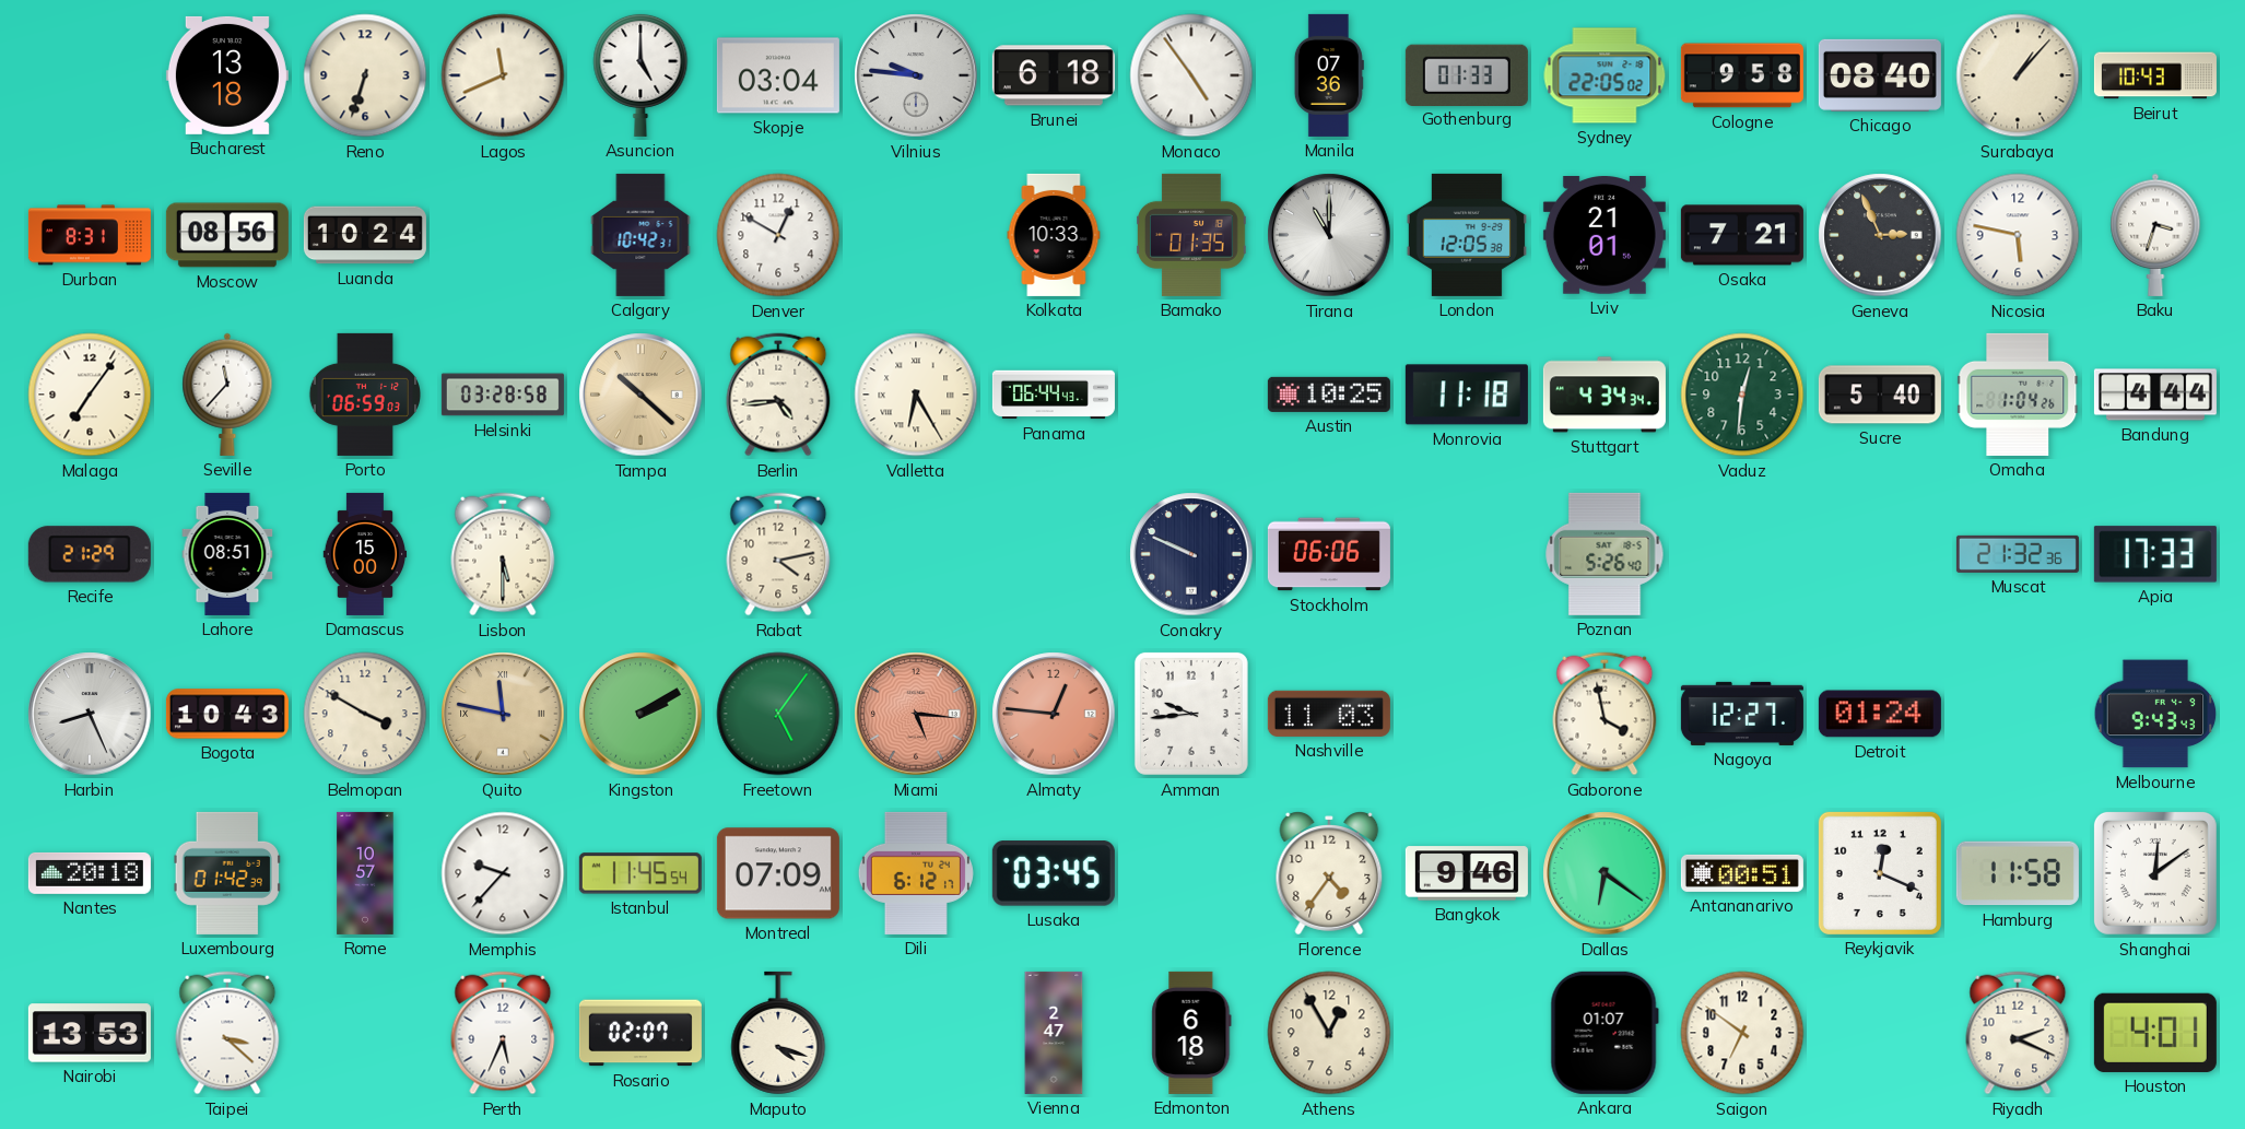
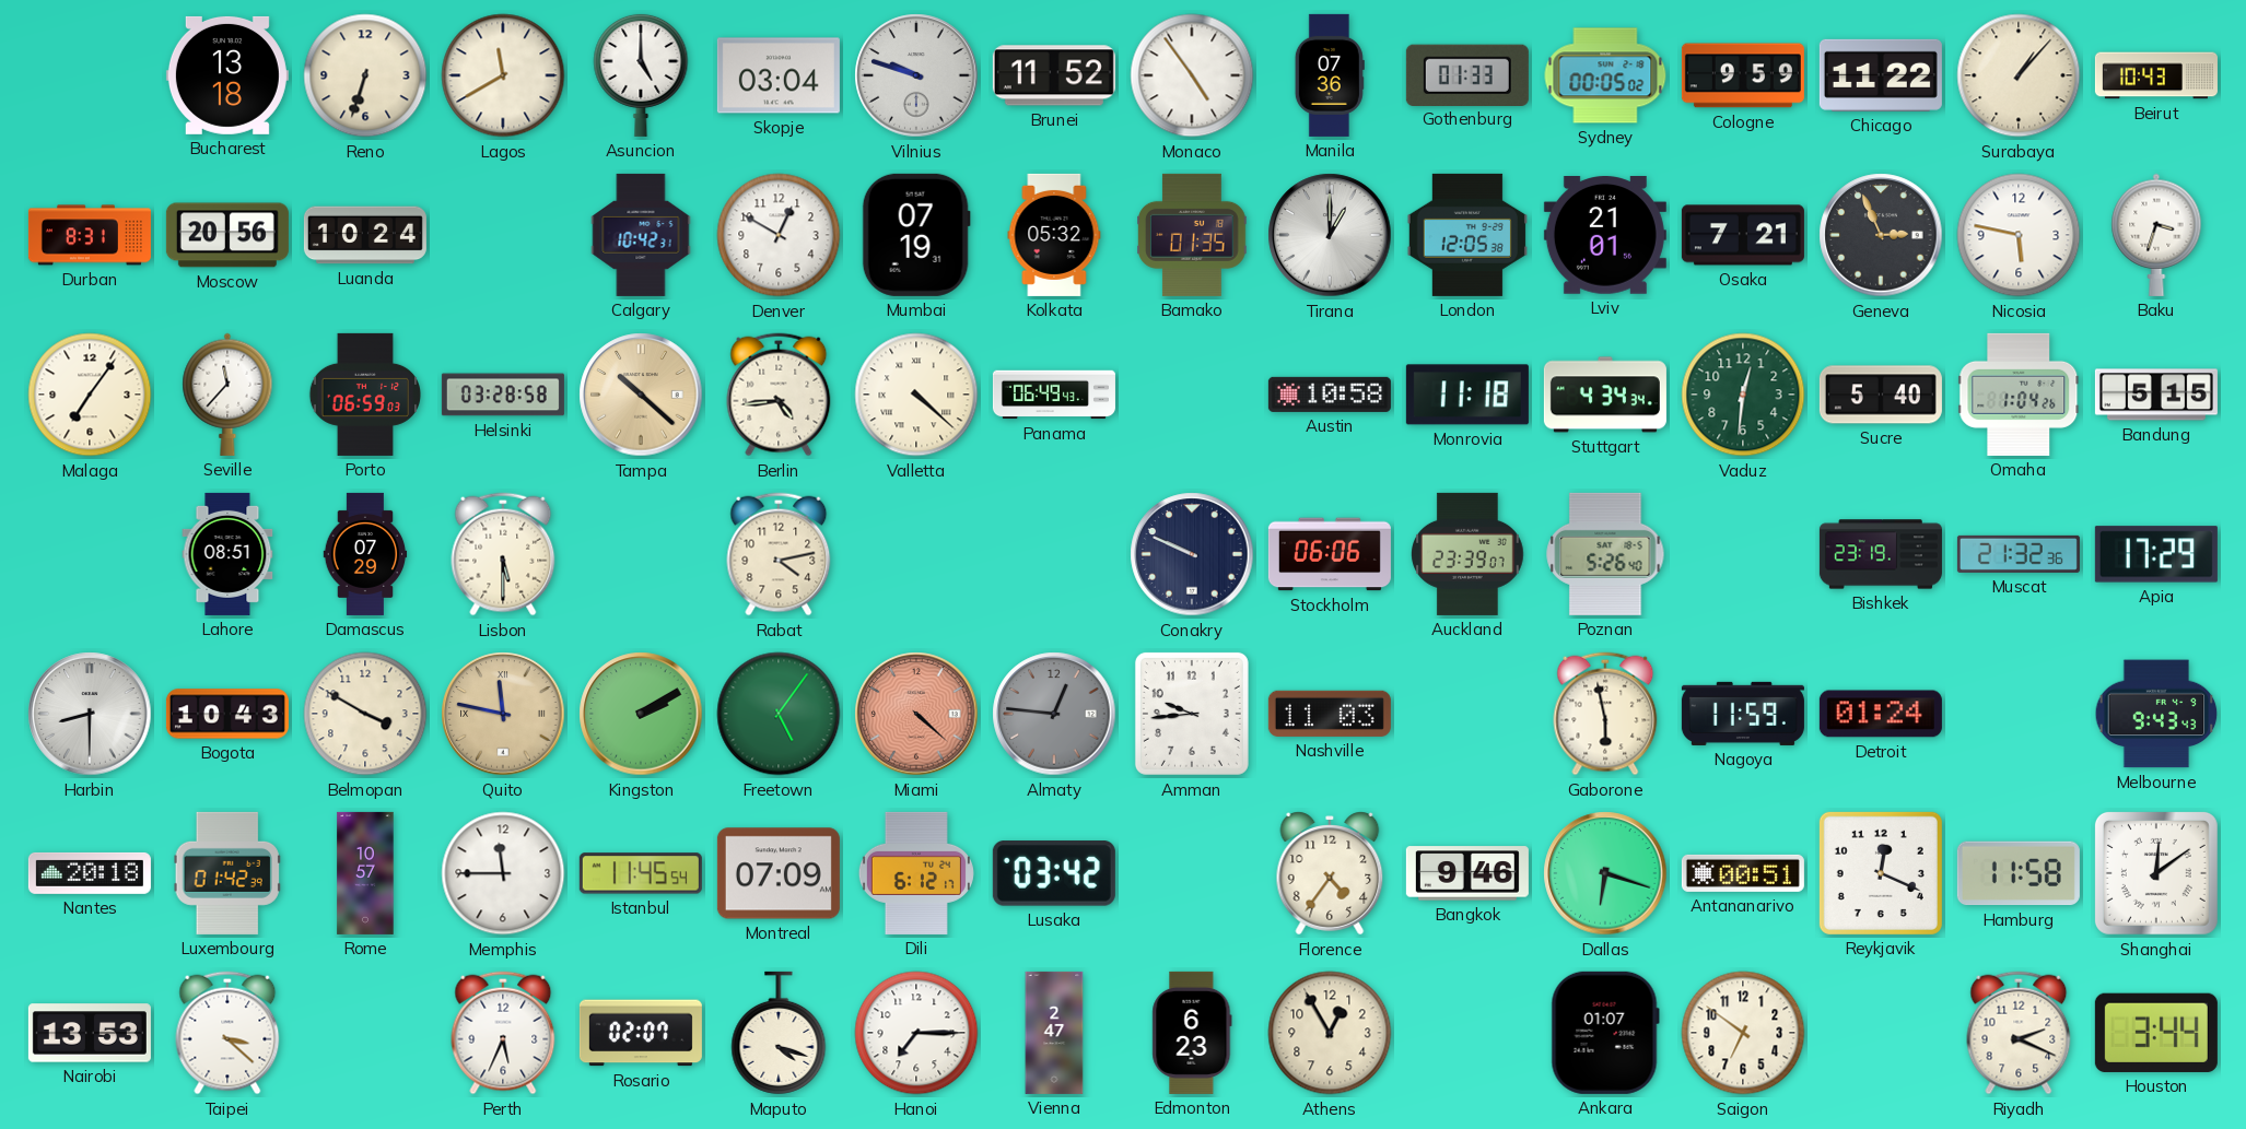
Lagos: 11:41 -> 11:40
Vilnius: 9:46 -> 9:48
Brunei: 6:18 -> 11:52
Sydney: 22:05 -> 00:05
Cologne: 9:58 -> 9:59
Chicago: 08:40 -> 11:22
Moscow: 08:56 -> 20:56
Mumbai: none -> 07:19
Kolkata: 10:33 -> 05:32
Tirana: 11:00 -> 1:00
Valletta: 6:25 -> 4:22
Panama: 06:44 -> 06:49
Austin: 10:25 -> 10:58
Bandung: 4:44 -> 5:15
Recife: 21:29 -> none
Damascus: 15:00 -> 07:29
Auckland: none -> 23:39
Bishkek: none -> 23:19
Apia: 17:33 -> 17:29
Harbin: 8:26 -> 8:30
Miami: 5:16 -> 4:22
Almaty dial: salmon -> grey
Gaborone: 3:58 -> 5:58
Nagoya: 12:27 -> 11:59
Memphis: 9:37 -> 11:45
Lusaka: 03:45 -> 03:42
Dallas: 6:21 -> 6:18
Hanoi: none -> 7:15
Edmonton: 6:18 -> 6:23
Houston: 4:01 -> 3:44
